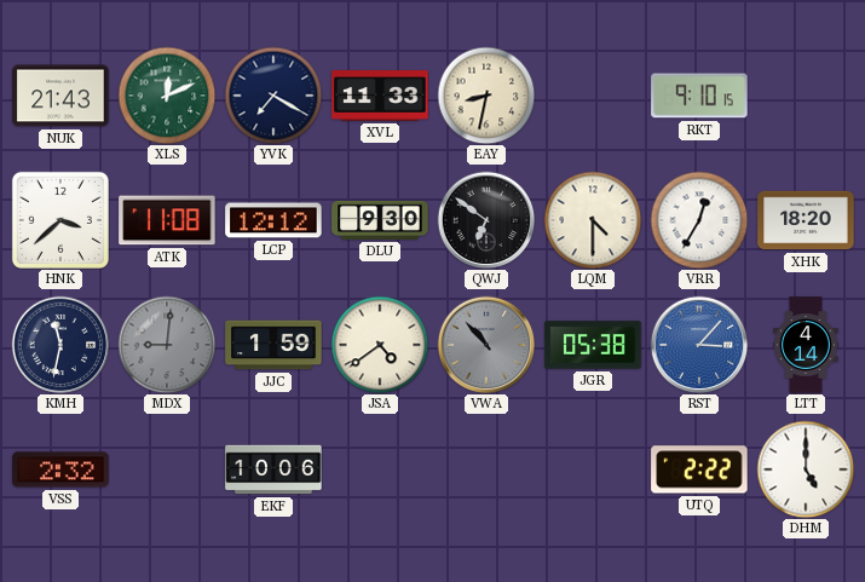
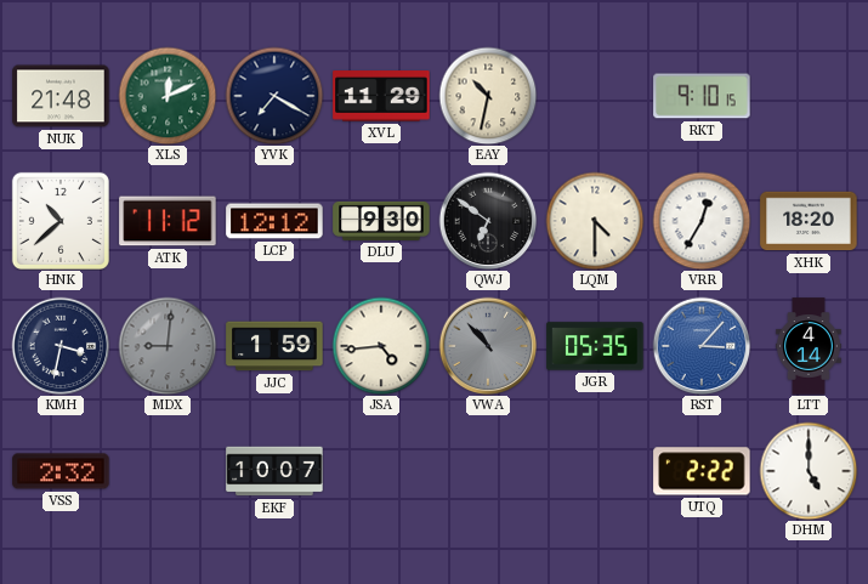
NUK: 21:43 -> 21:48
XVL: 11:33 -> 11:29
EAY: 8:32 -> 10:32
HNK: 3:38 -> 10:38
ATK: 11:08 -> 11:12
KMH: 11:32 -> 3:32
JSA: 4:39 -> 4:44
JGR: 05:38 -> 05:35
EKF: 10:06 -> 10:07
